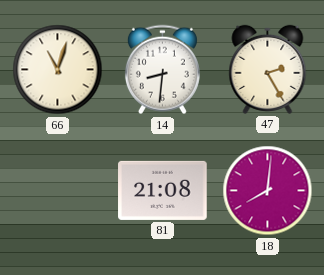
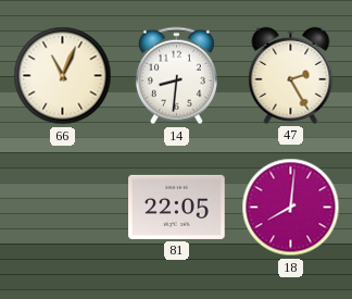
66: 11:03 -> 11:04
81: 21:08 -> 22:05
